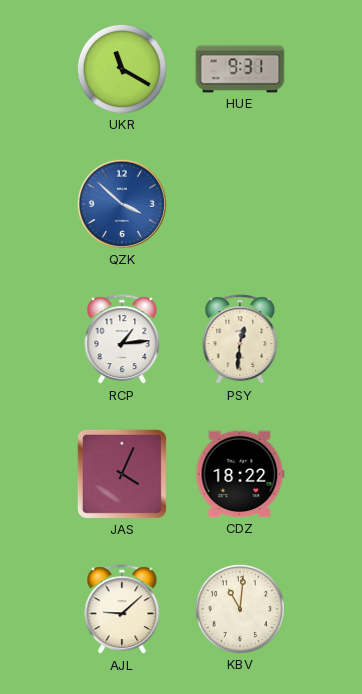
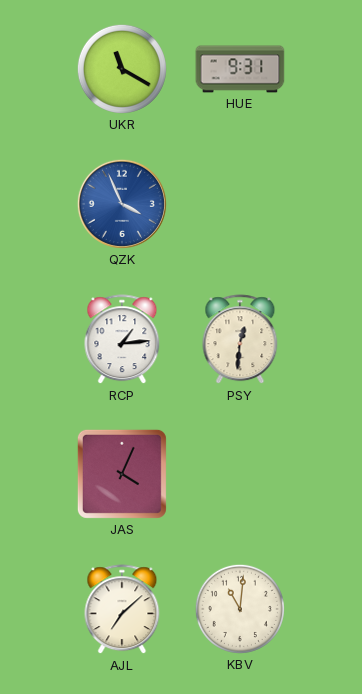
QZK: 3:52 -> 3:56
CDZ: 18:22 -> none
AJL: 9:08 -> 7:08
